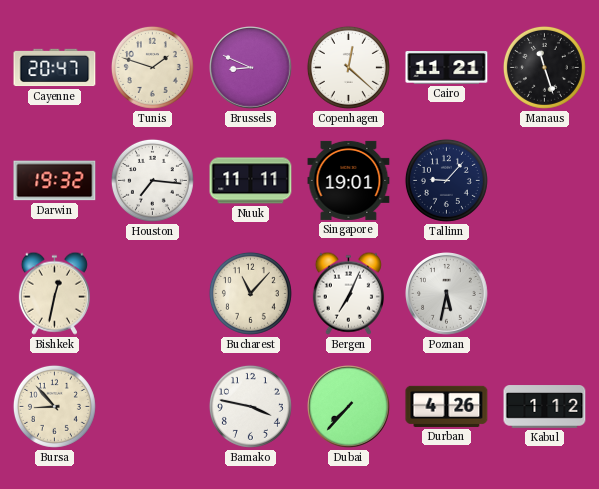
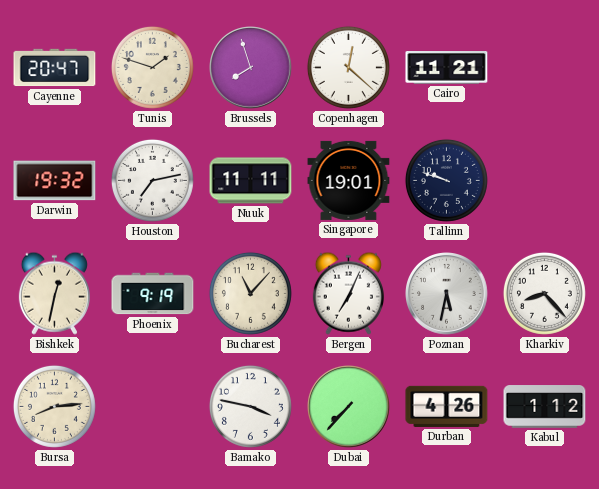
Brussels: 8:49 -> 7:57
Manaus: 11:27 -> none
Houston: 7:16 -> 7:13
Tallinn: 9:07 -> 9:48
Phoenix: none -> 9:19
Kharkiv: none -> 8:23
Bursa: 8:53 -> 8:14
